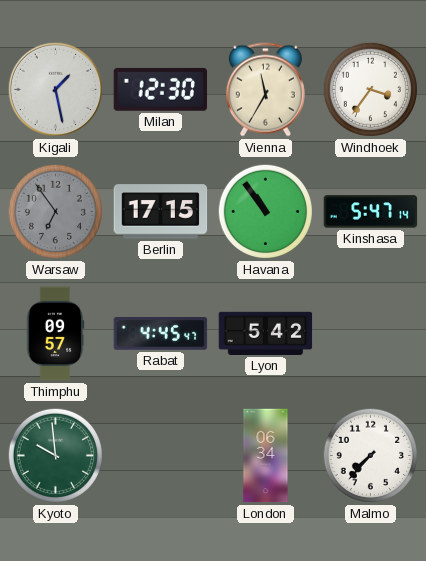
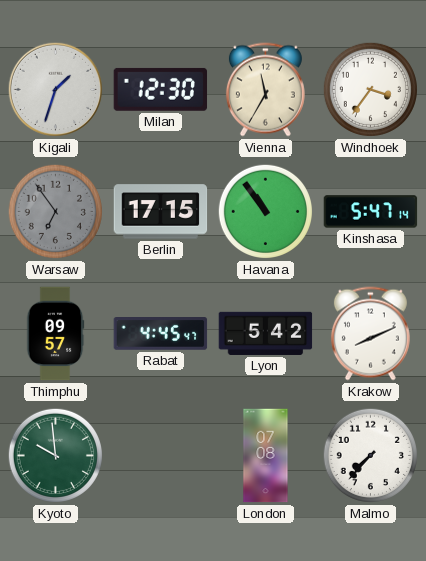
Kigali: 1:28 -> 1:33
Krakow: none -> 8:11
London: 06:34 -> 07:08
